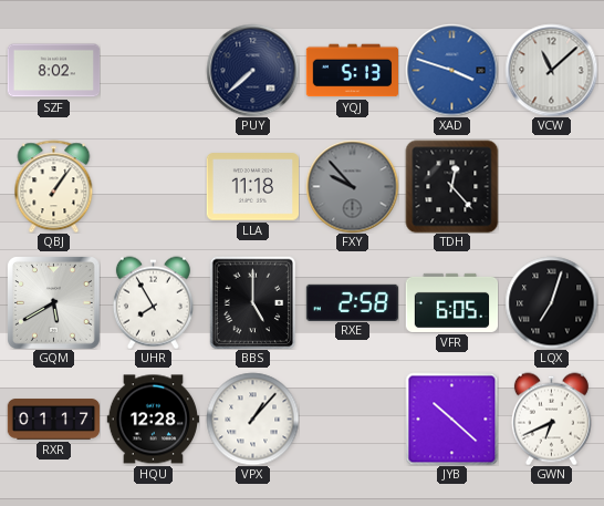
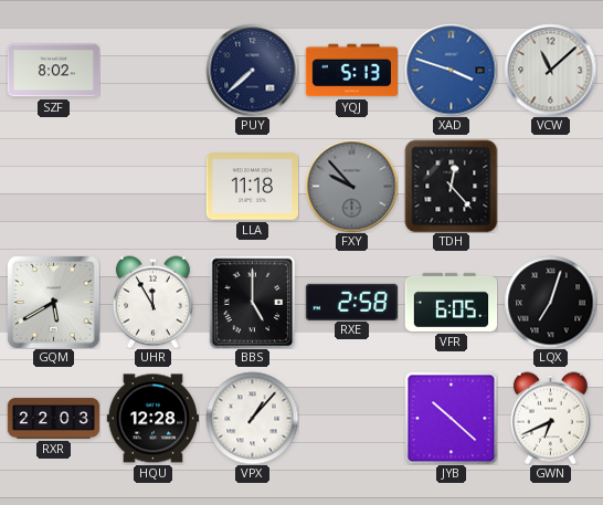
QBJ: 1:06 -> none
UHR: 7:55 -> 11:55
RXR: 01:17 -> 22:03
